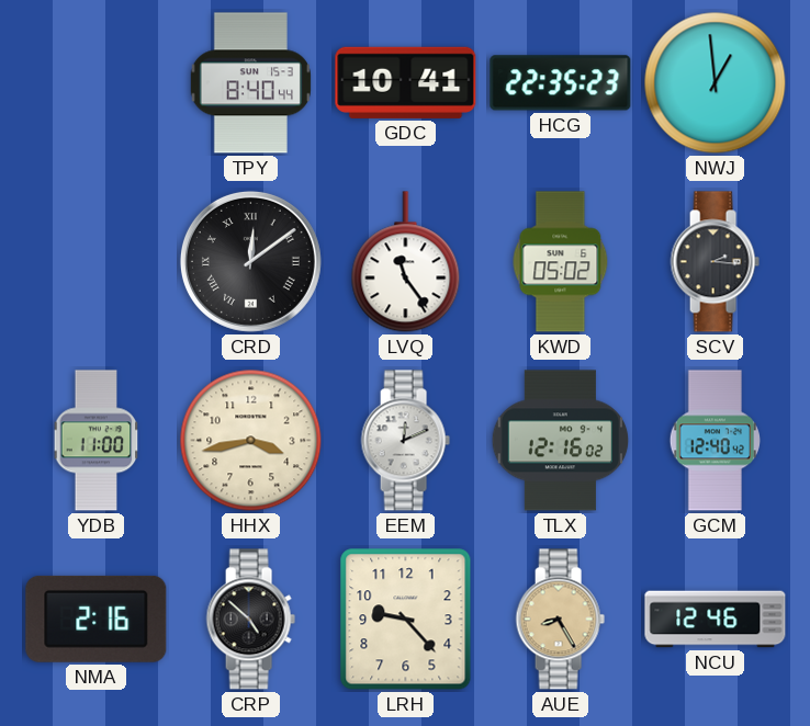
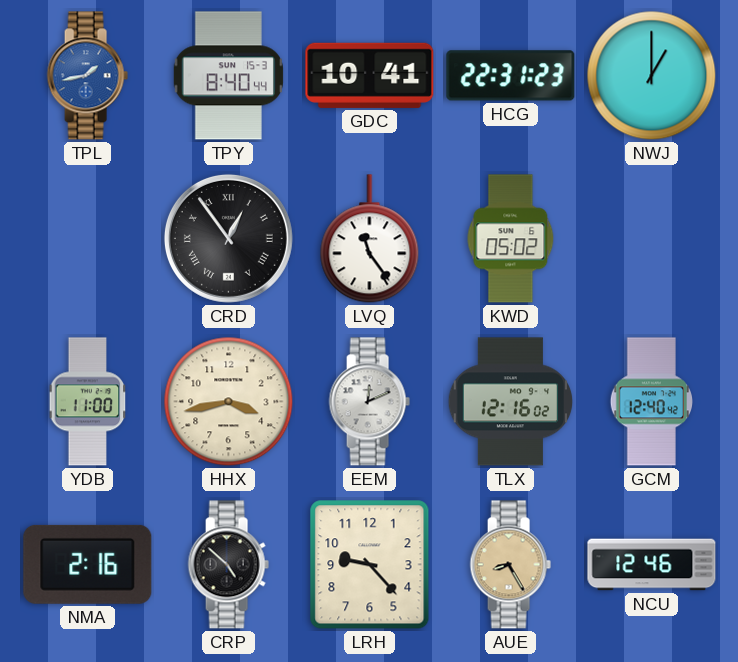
TPL: none -> 1:43
HCG: 22:35 -> 22:31
NWJ: 12:59 -> 1:00
CRD: 12:09 -> 12:54
SCV: 2:16 -> none
